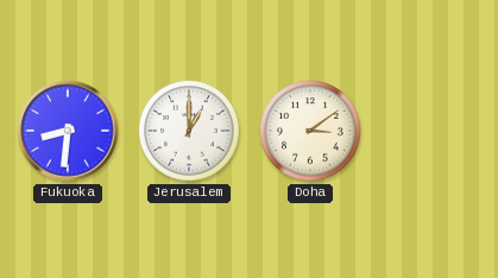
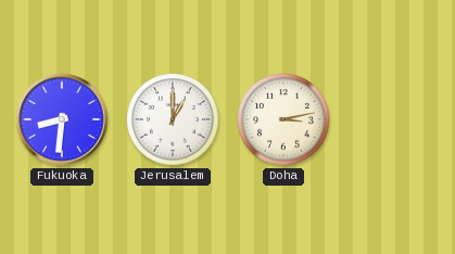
Doha: 3:09 -> 3:13
